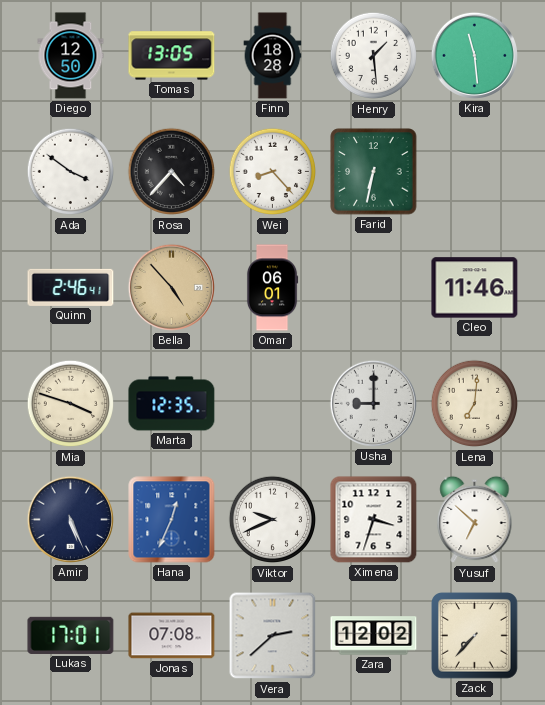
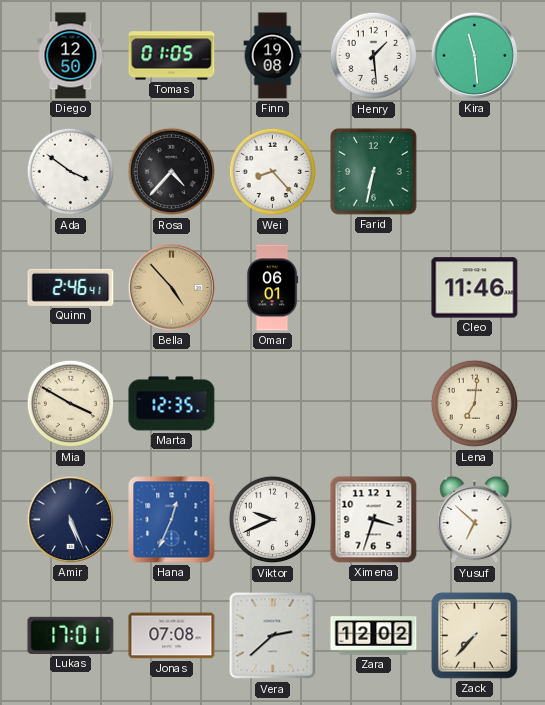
Tomas: 13:05 -> 01:05
Finn: 18:28 -> 19:08
Mia: 3:48 -> 3:50
Usha: 9:00 -> none
